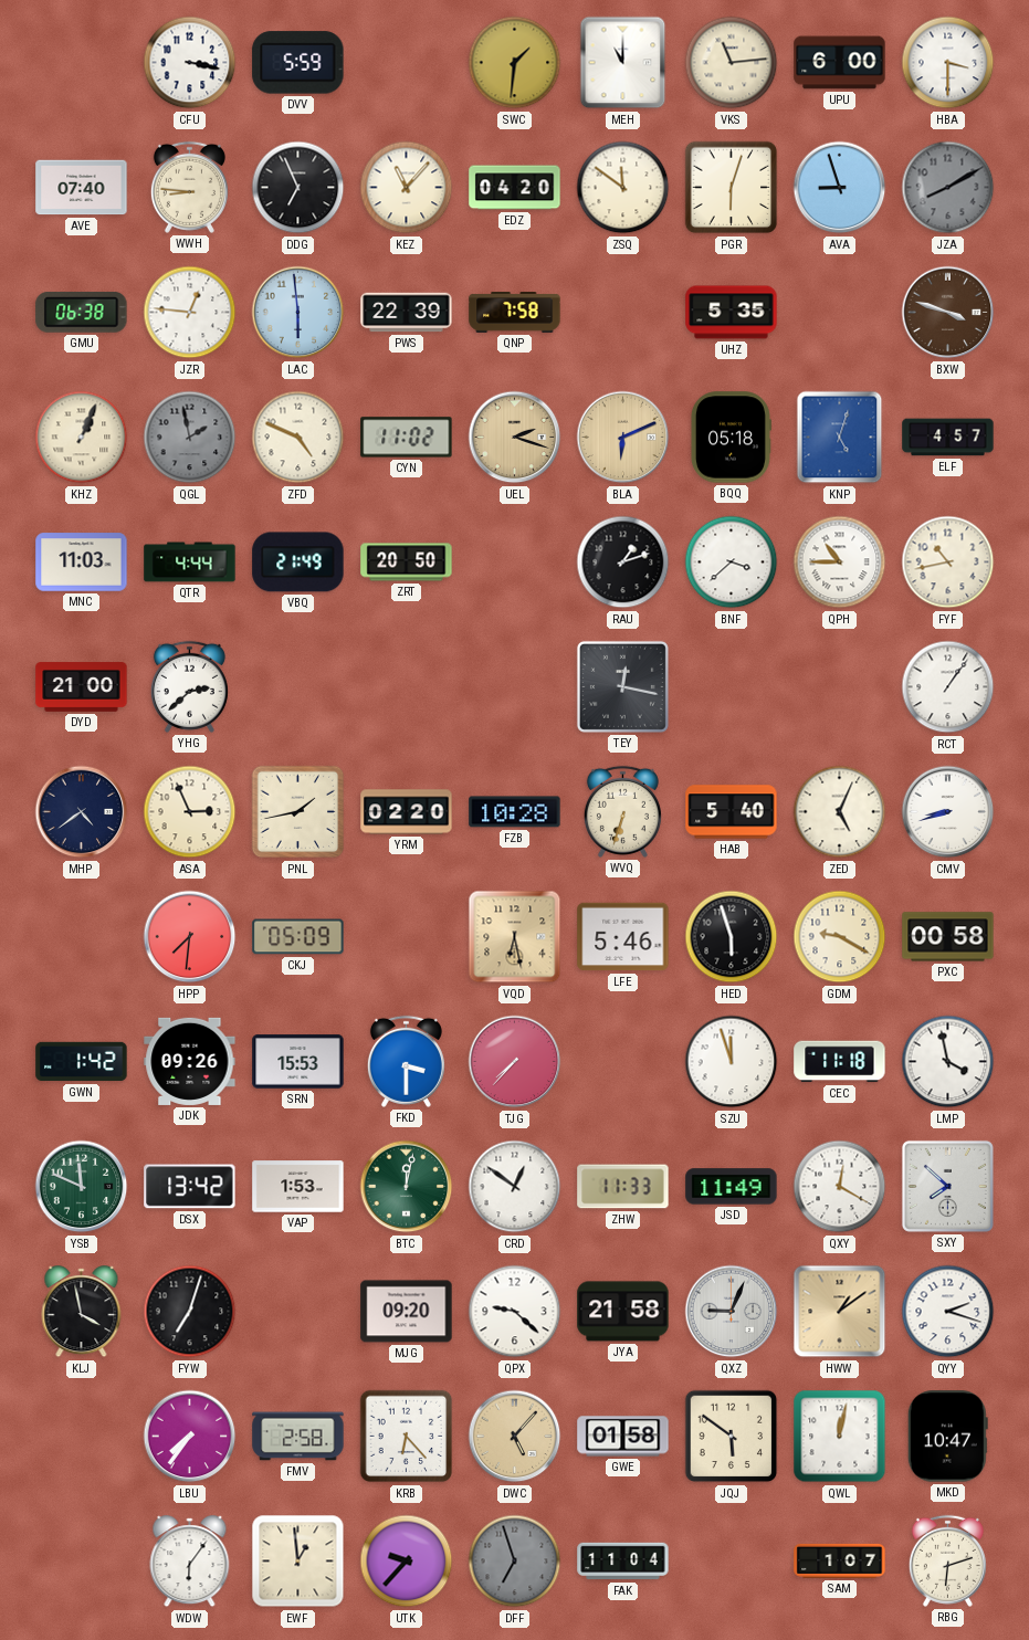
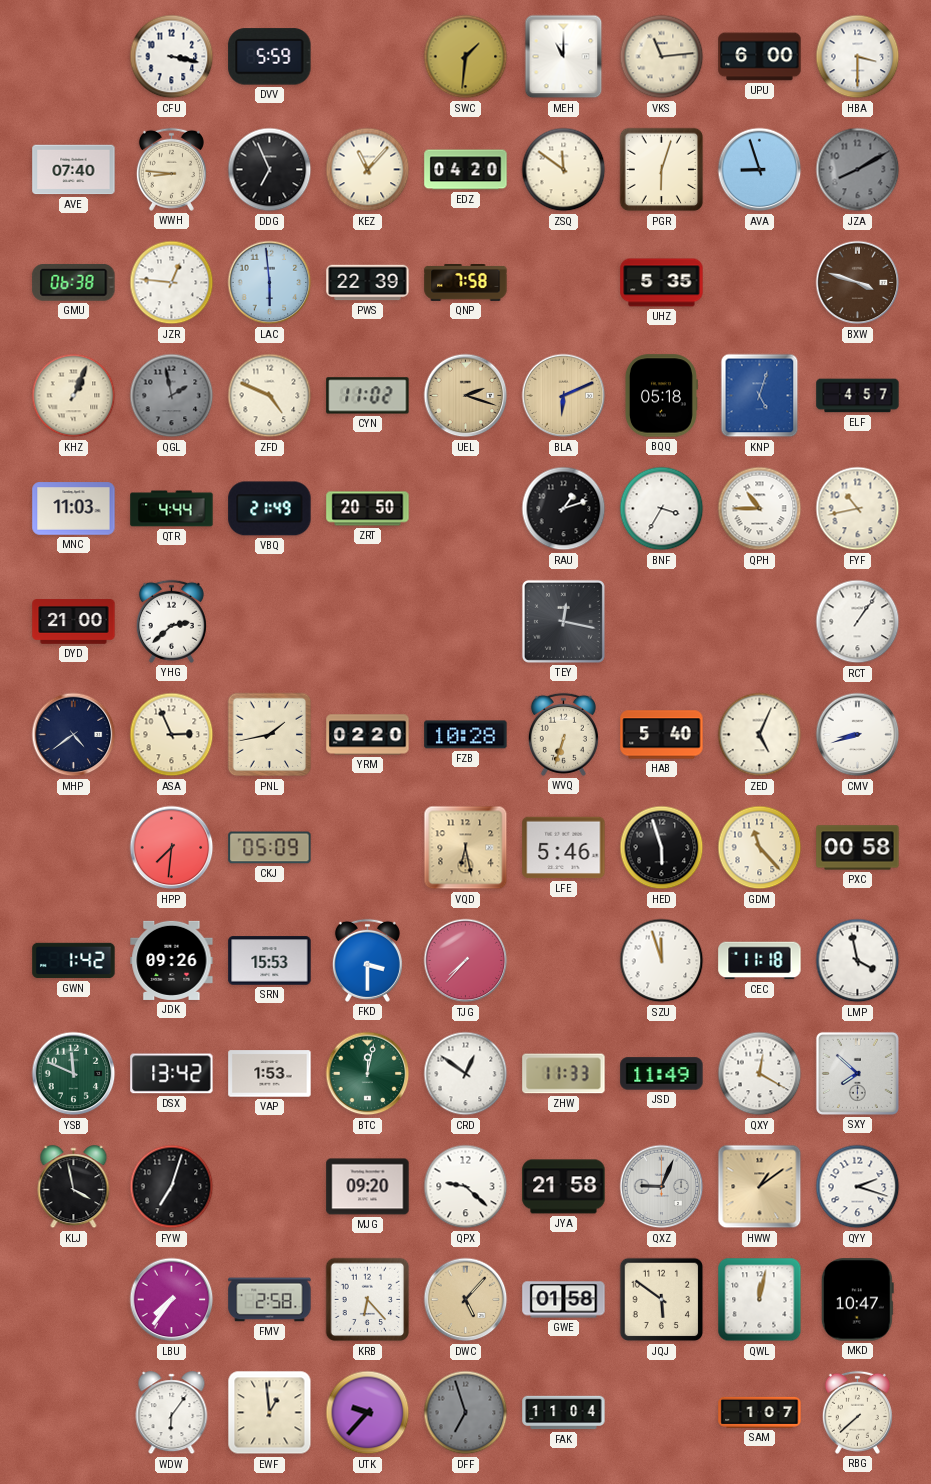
BNF: 3:38 -> 3:35
GDM: 9:20 -> 11:23
RBG: 6:12 -> 7:38
